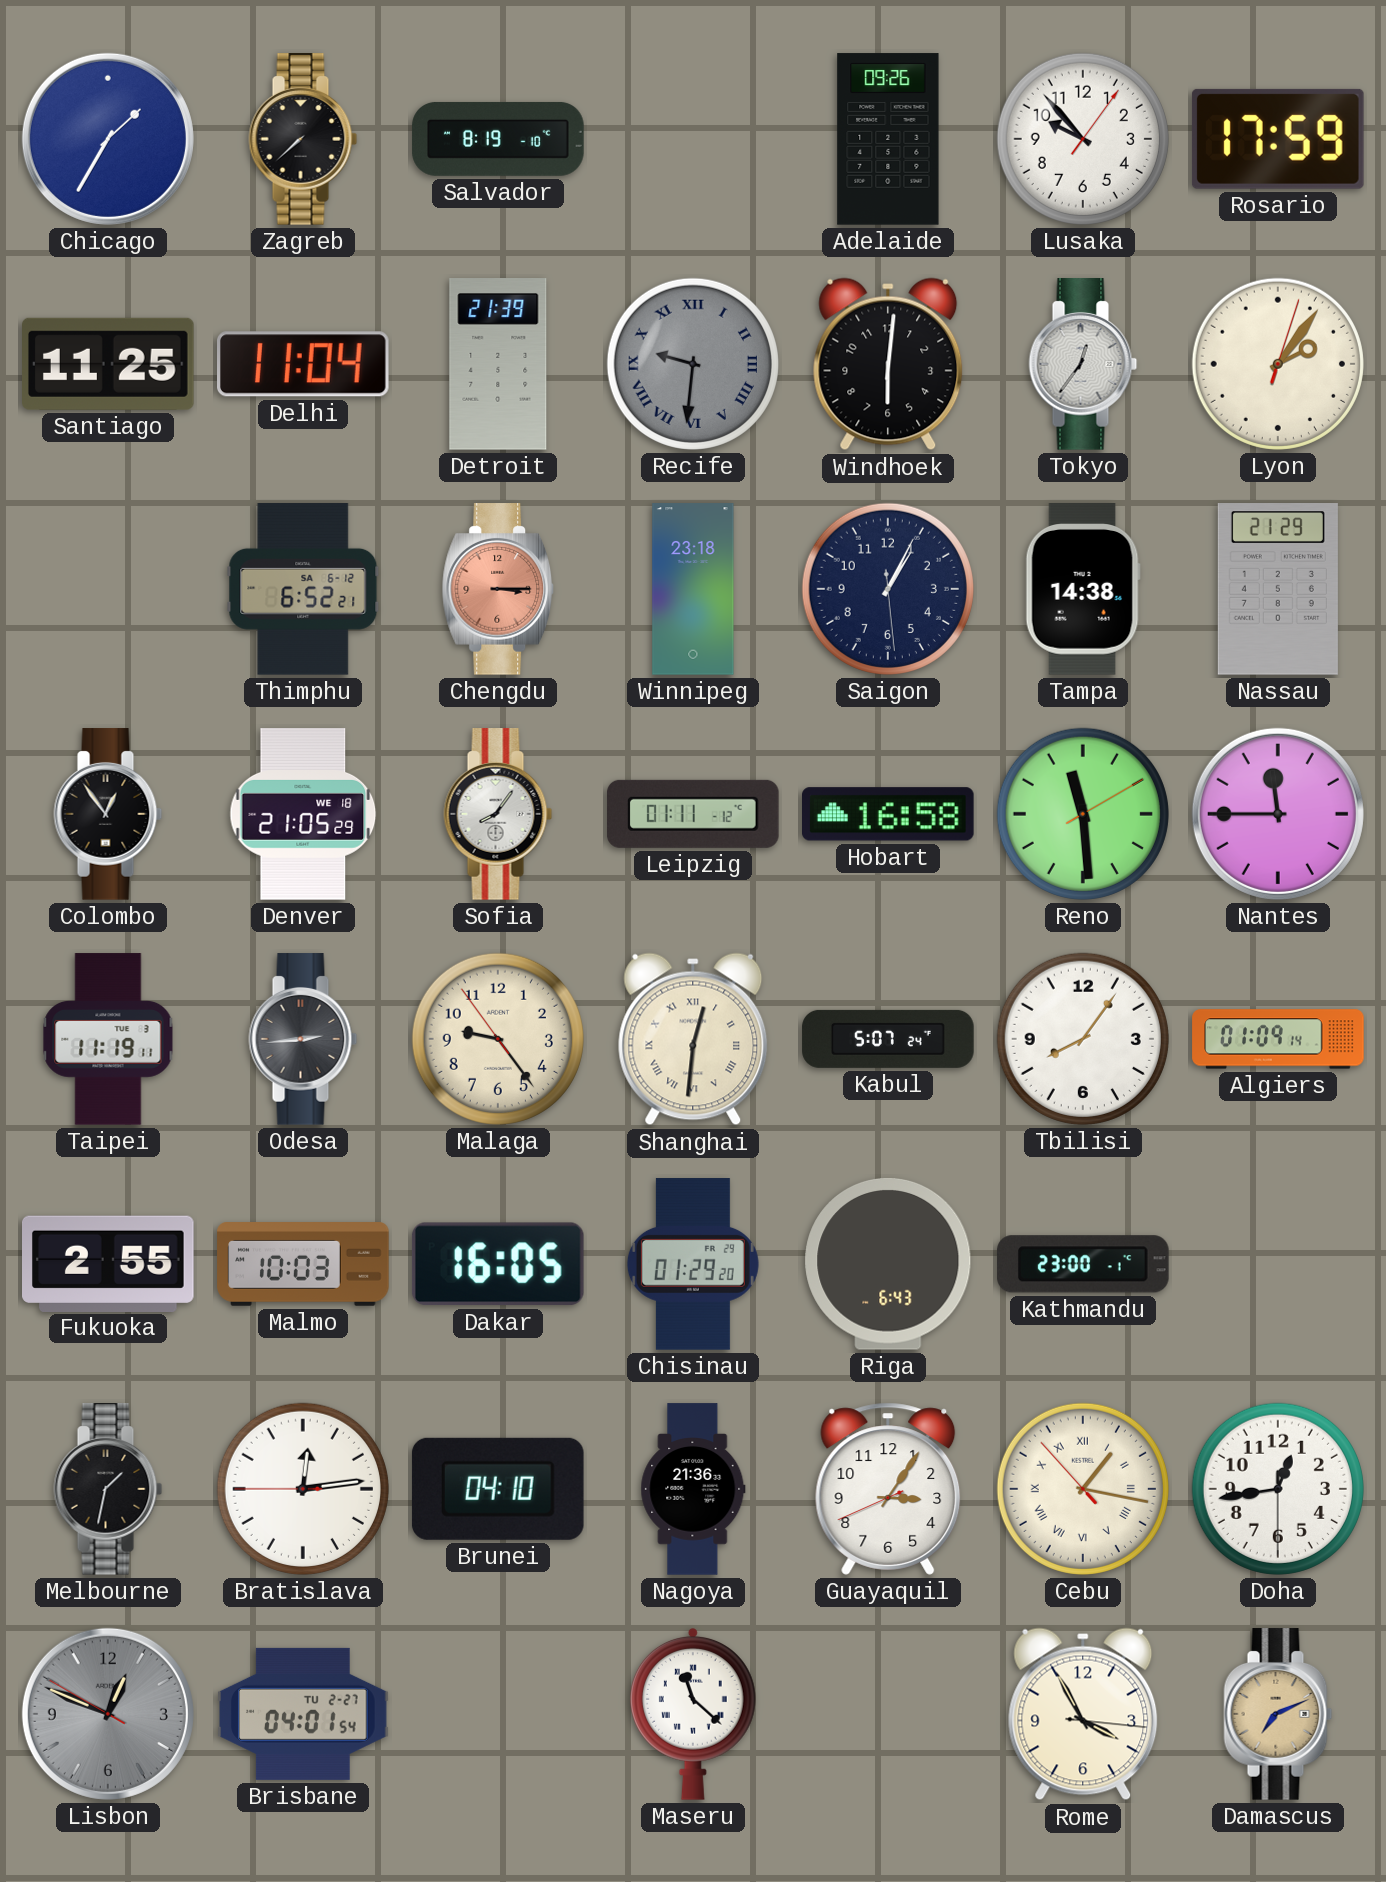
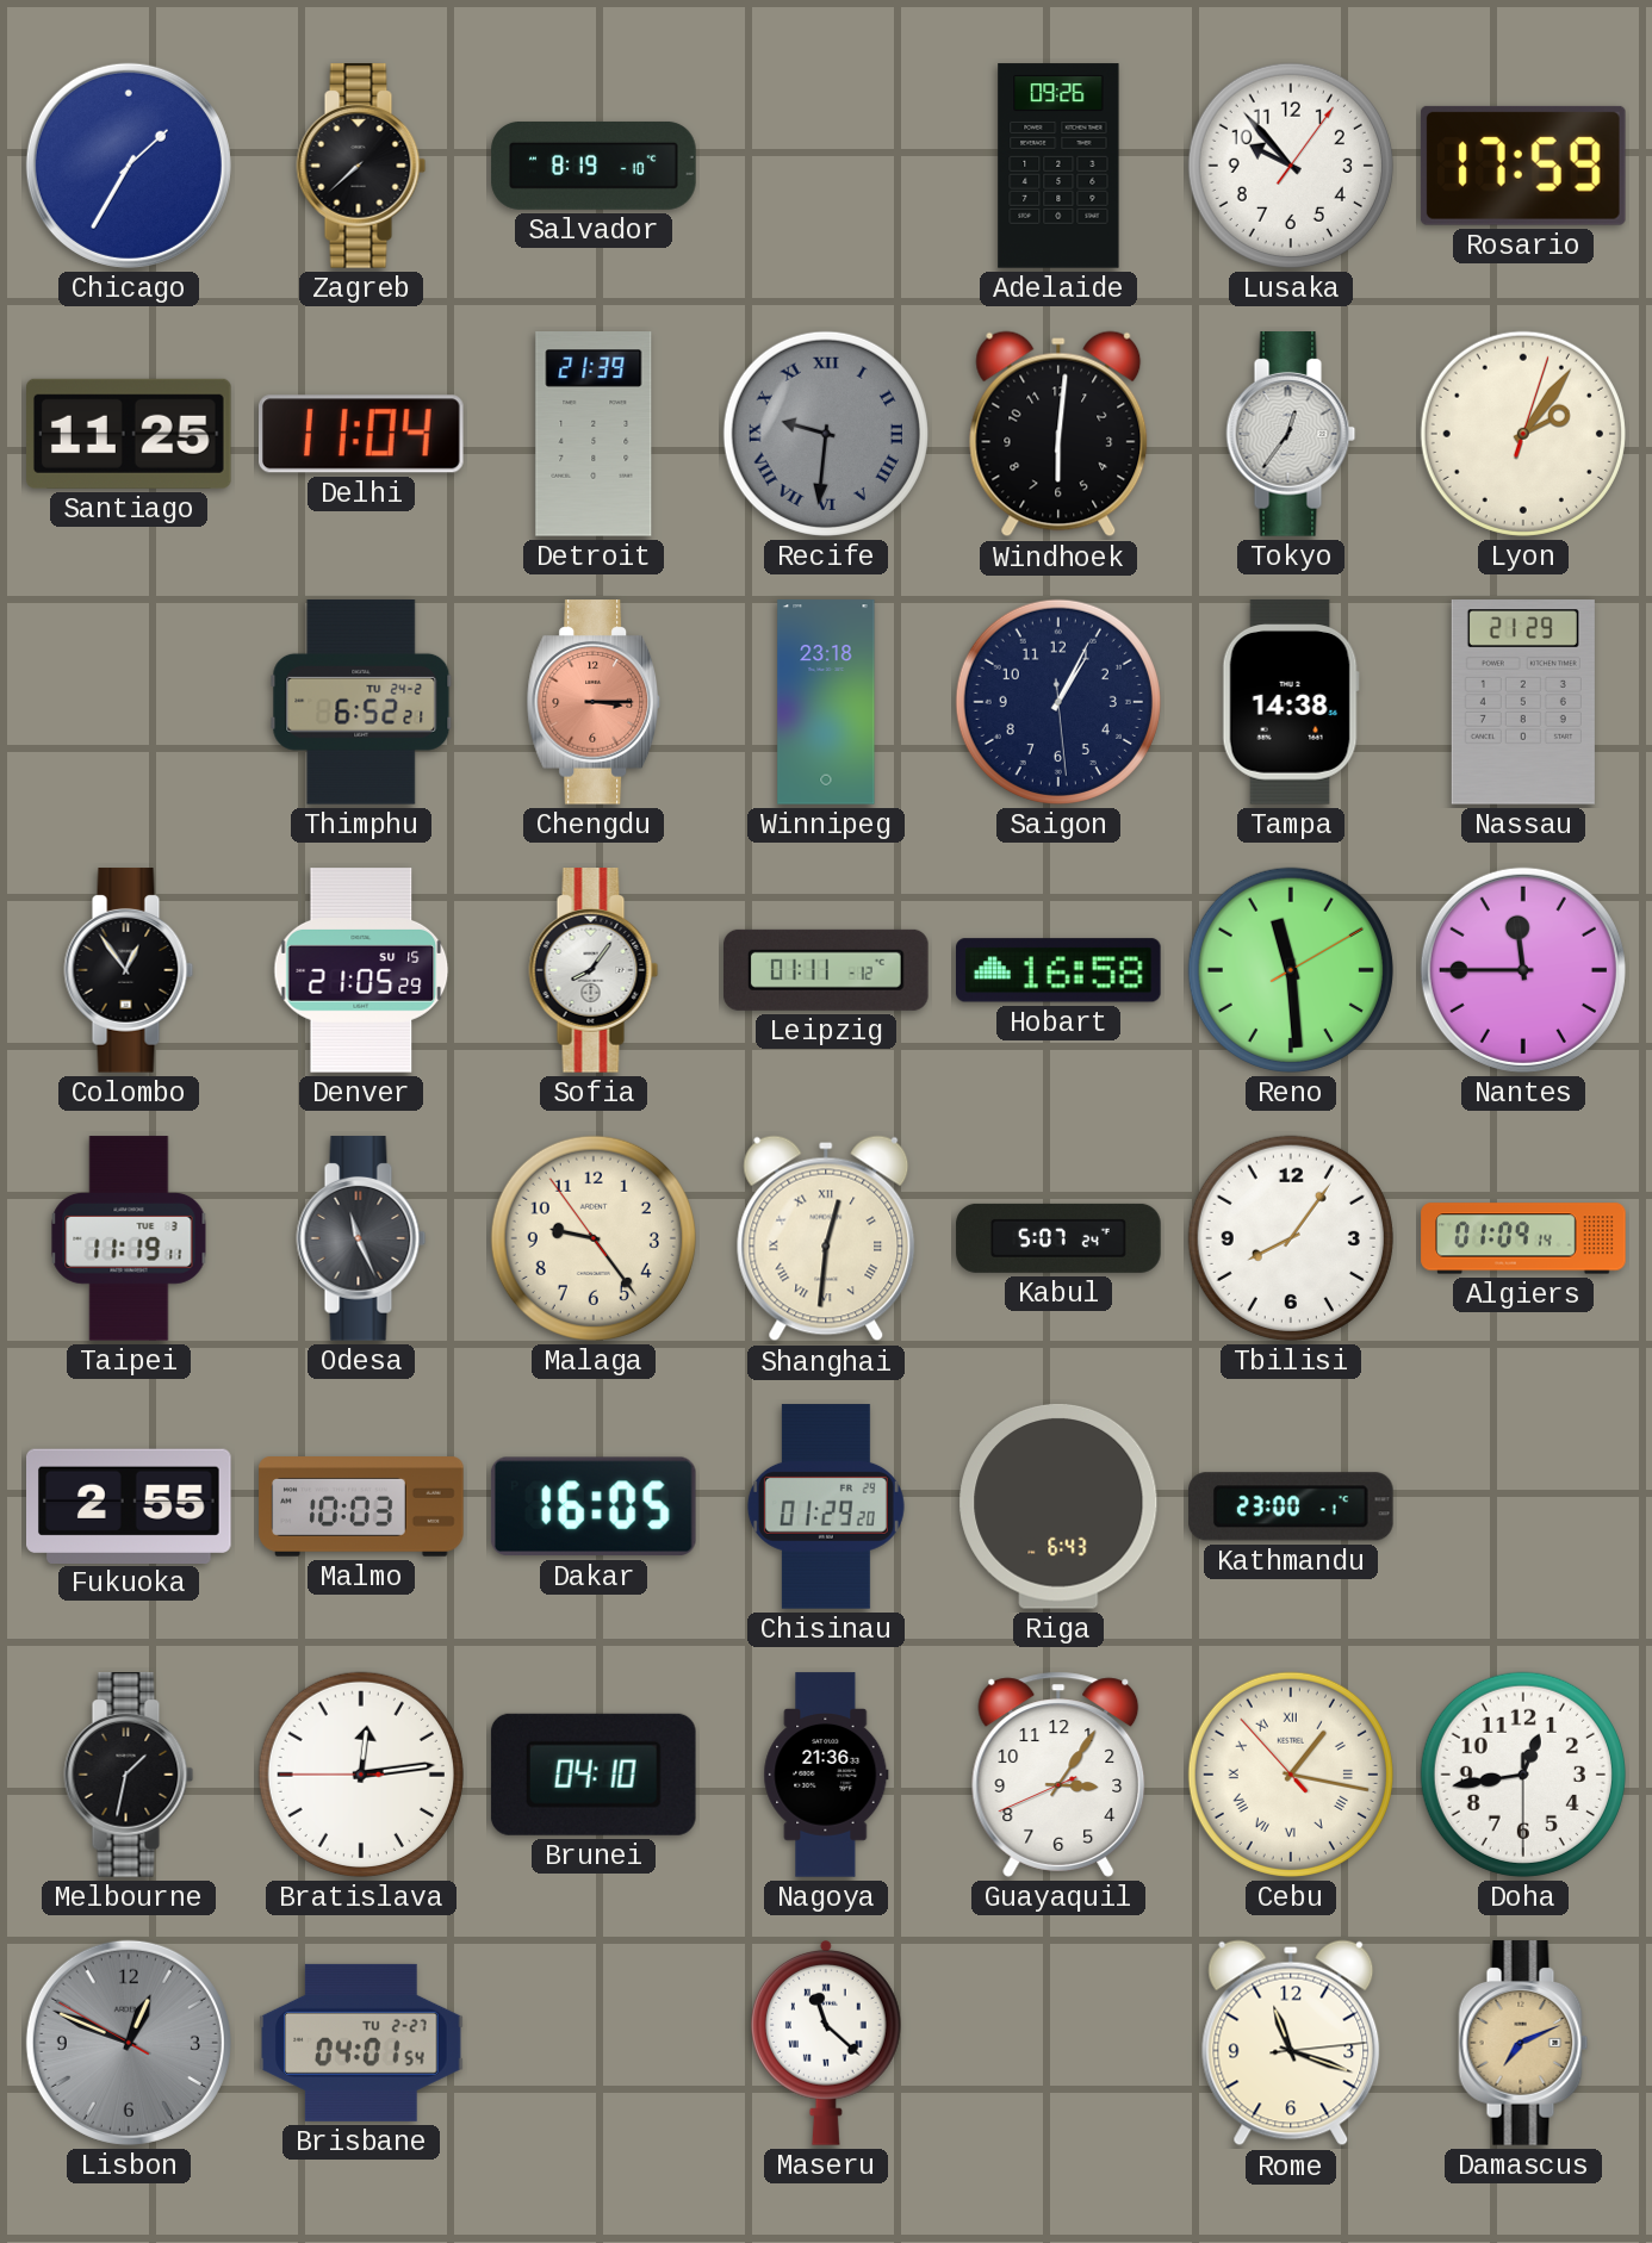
Thimphu date: SA 6-12 -> TU 24-2
Denver date: WE 18 -> SU 15
Odesa: 2:44 -> 11:26
Rome: 3:55 -> 11:18
